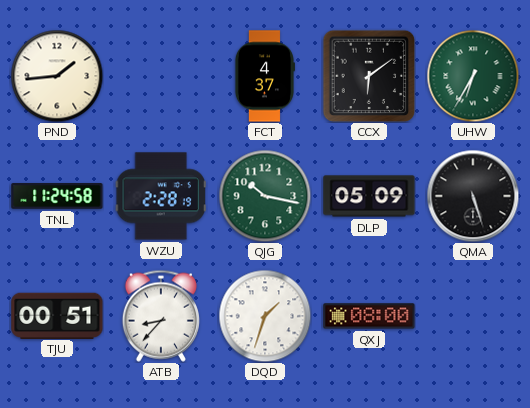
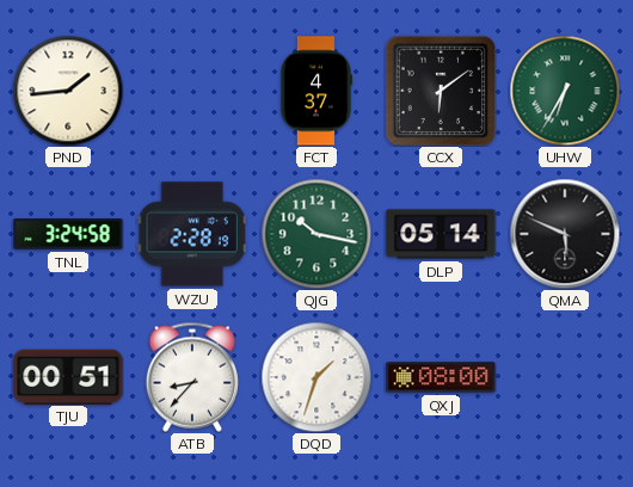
TNL: 11:24 -> 3:24
DLP: 05:09 -> 05:14
QMA: 5:27 -> 5:49
